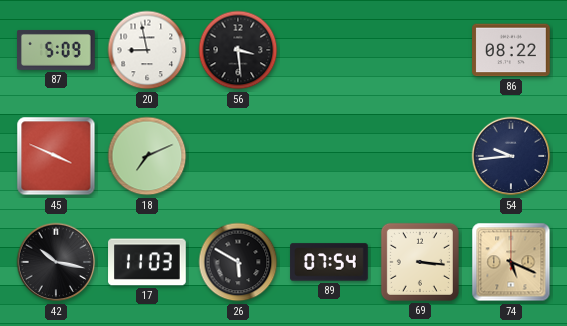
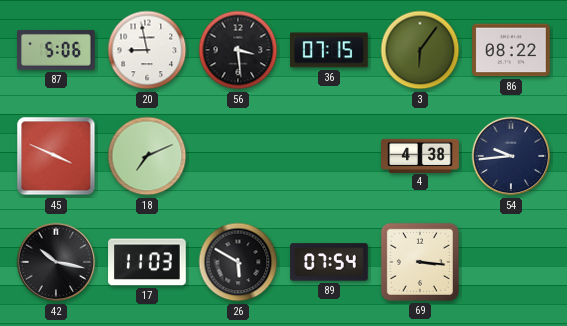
87: 5:09 -> 5:06
36: none -> 07:15
3: none -> 6:06
4: none -> 4:38
74: 5:19 -> none
